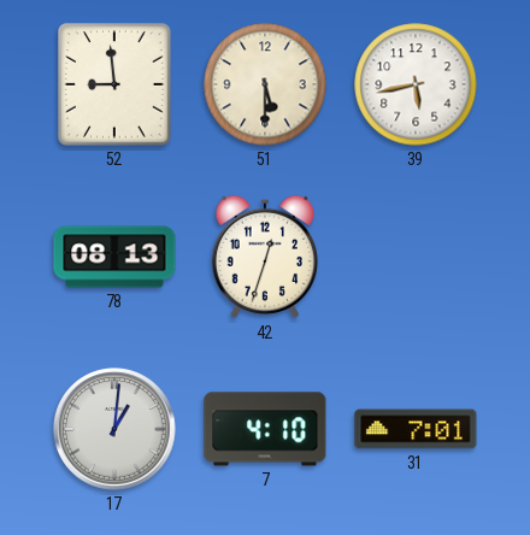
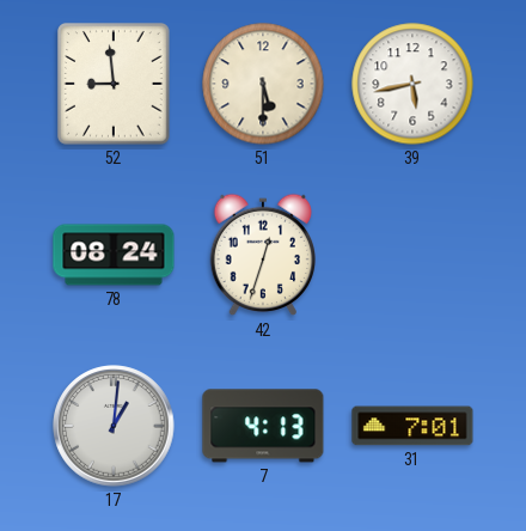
78: 08:13 -> 08:24
7: 4:10 -> 4:13
